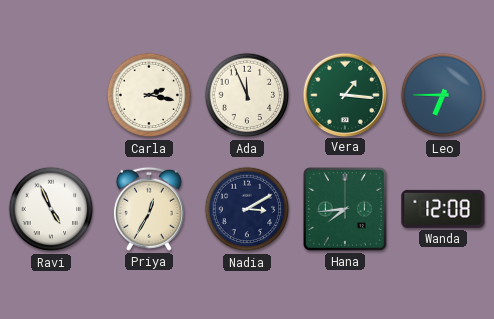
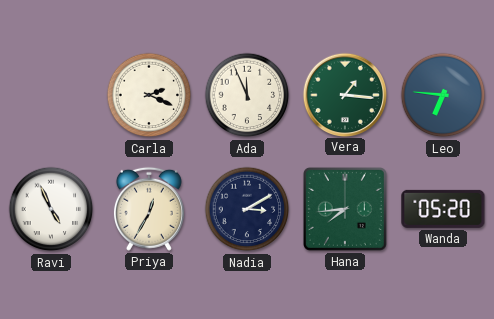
Carla: 2:17 -> 2:19
Leo: 6:45 -> 6:46
Wanda: 12:08 -> 05:20
